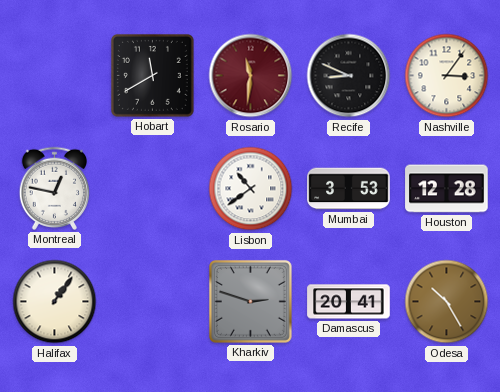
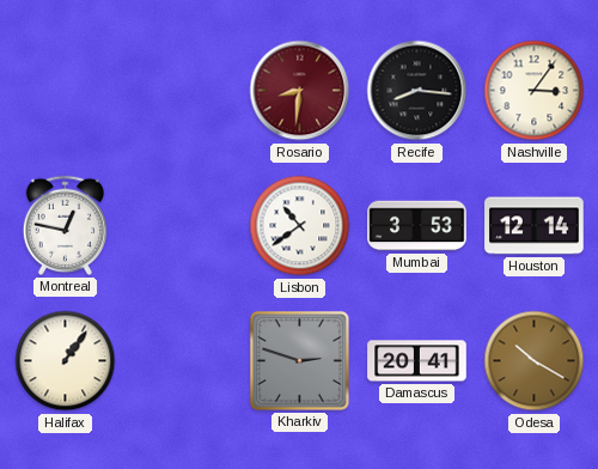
Hobart: 11:40 -> none
Rosario: 11:31 -> 8:31
Recife: 8:49 -> 8:16
Houston: 12:28 -> 12:14
Odesa: 10:25 -> 10:20
